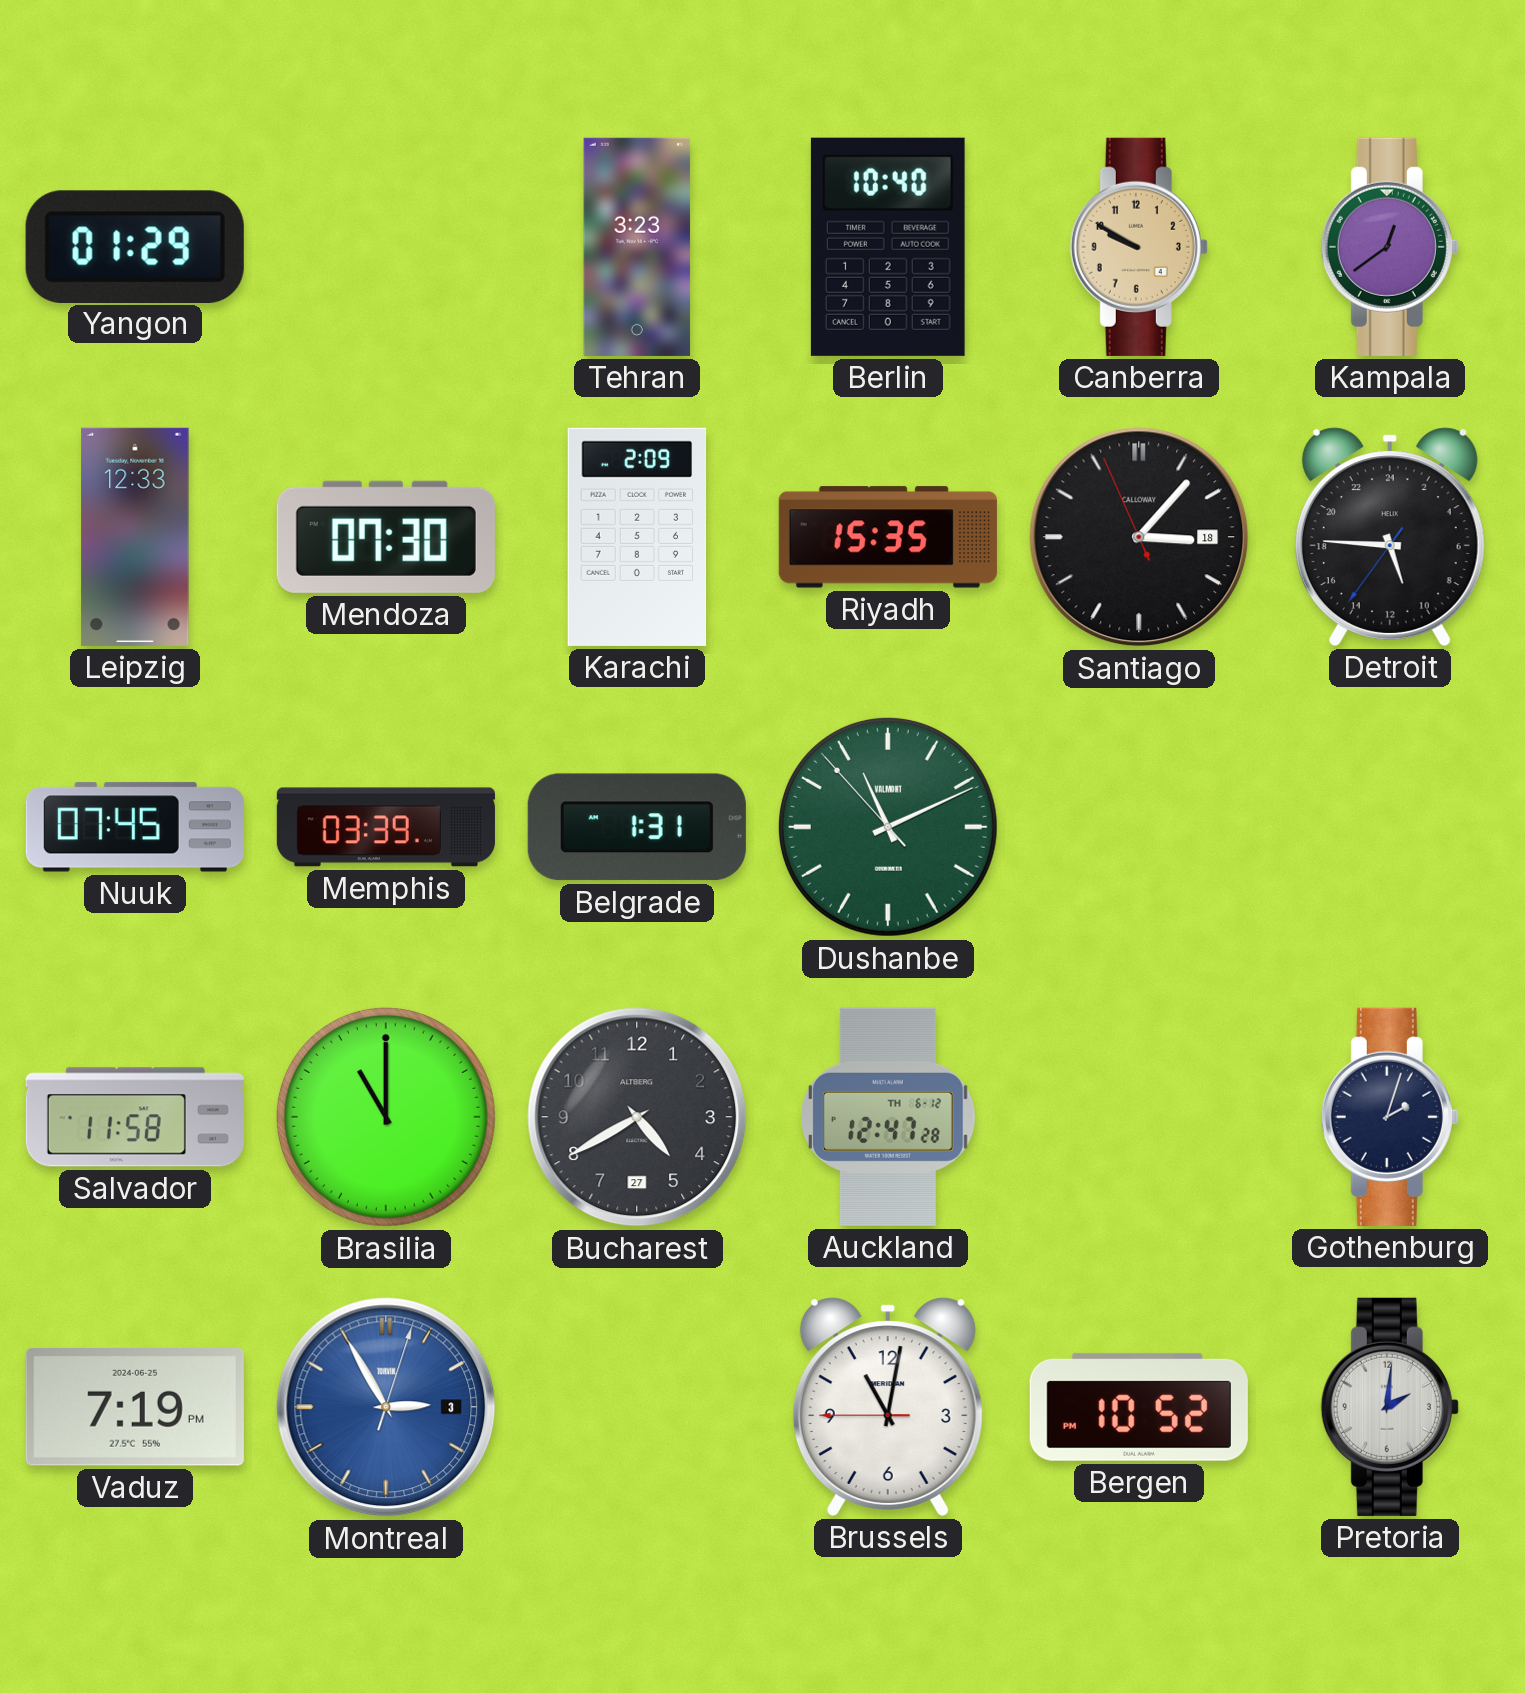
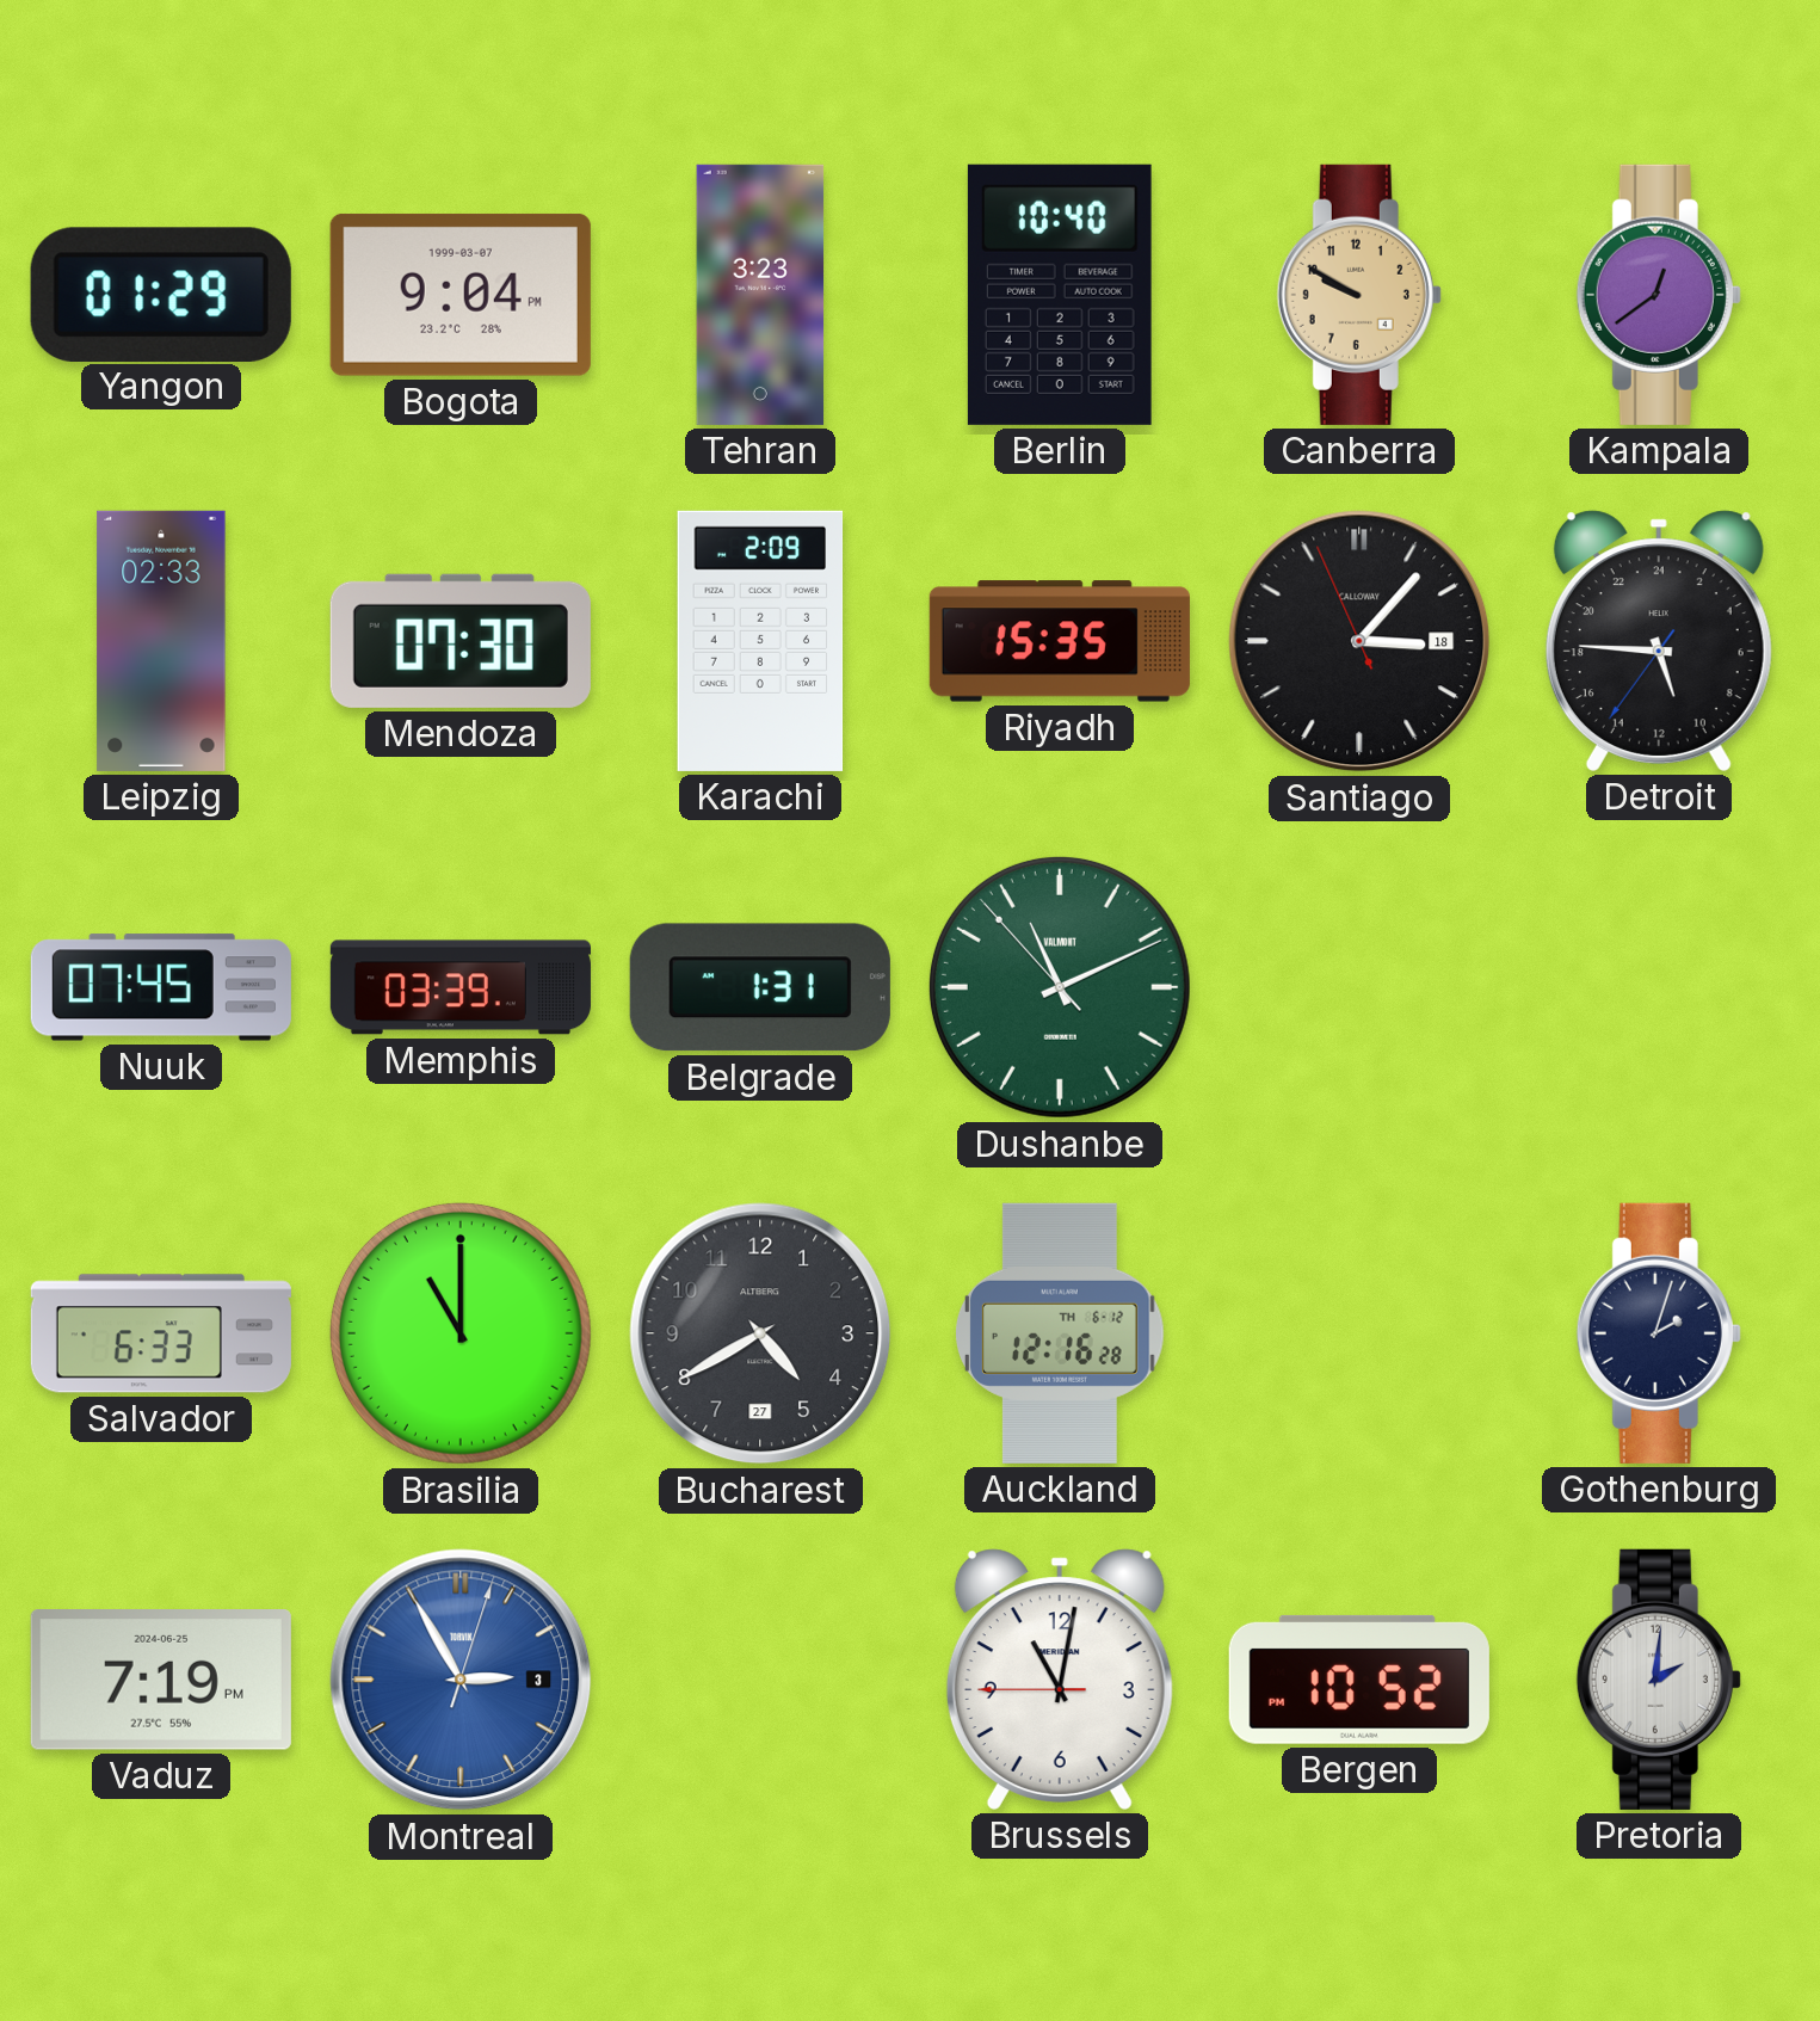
Bogota: none -> 9:04
Leipzig: 12:33 -> 02:33
Salvador: 11:58 -> 6:33
Auckland: 12:47 -> 12:16
